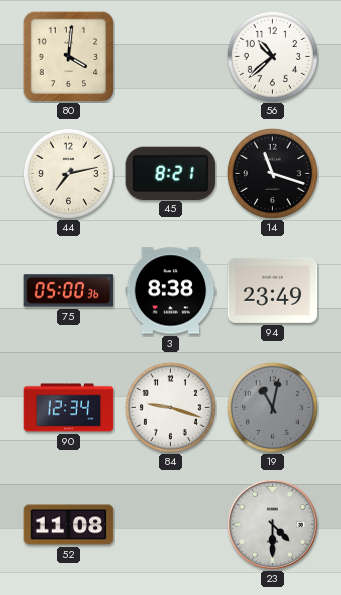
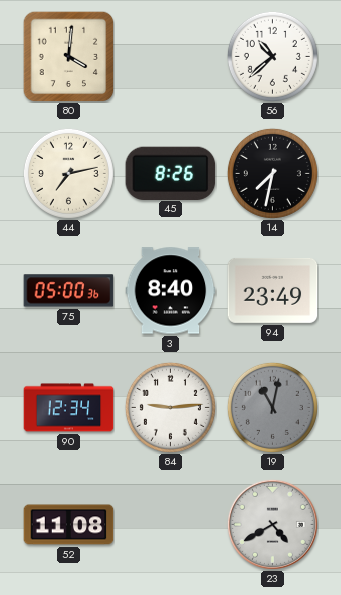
45: 8:21 -> 8:26
14: 11:18 -> 7:32
3: 8:38 -> 8:40
84: 9:18 -> 9:14
23: 4:30 -> 4:40
